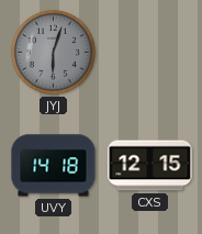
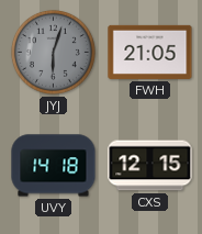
FWH: none -> 21:05
